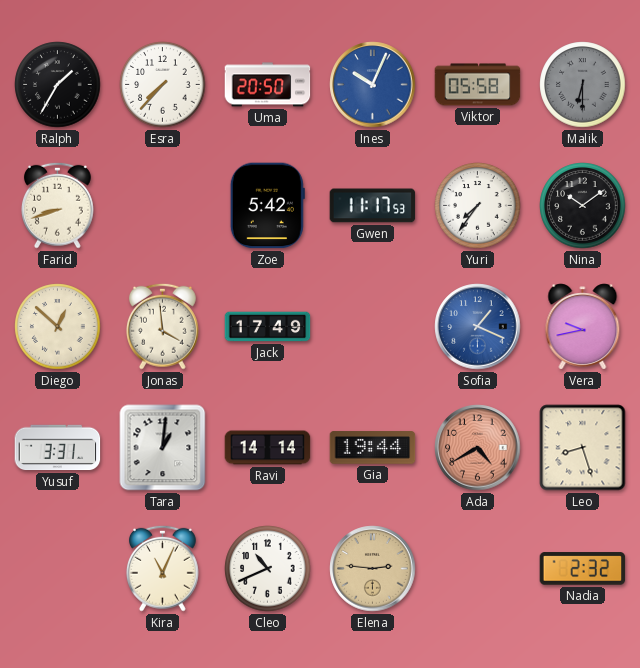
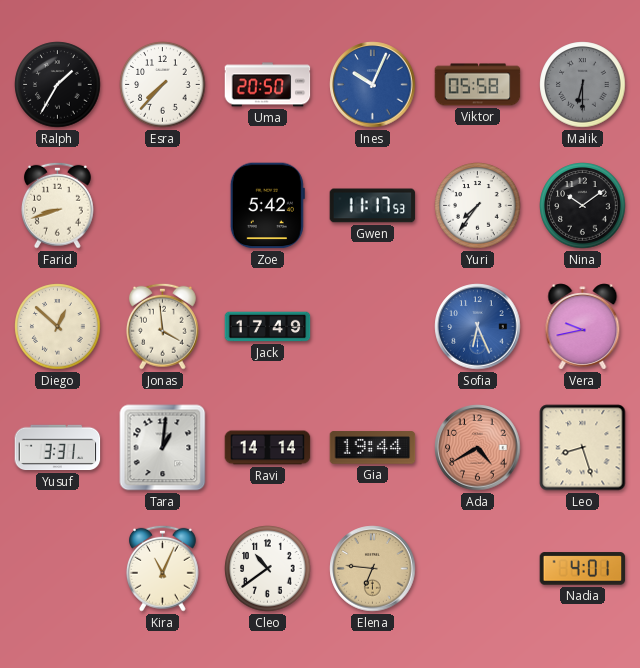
Sofia: 1:19 -> 6:26
Cleo: 10:41 -> 10:39
Elena: 2:46 -> 6:46
Nadia: 2:32 -> 4:01
